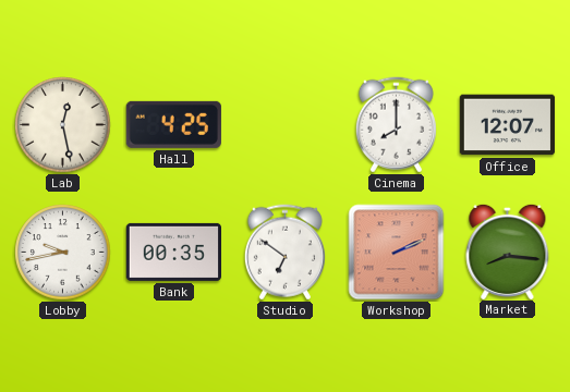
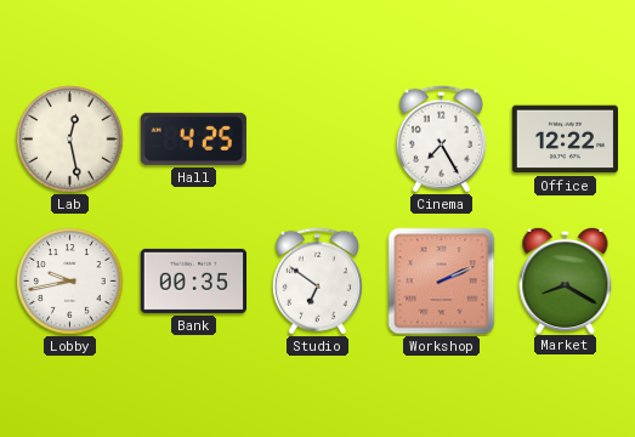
Cinema: 8:00 -> 7:25
Office: 12:07 -> 12:22
Market: 8:16 -> 8:20
